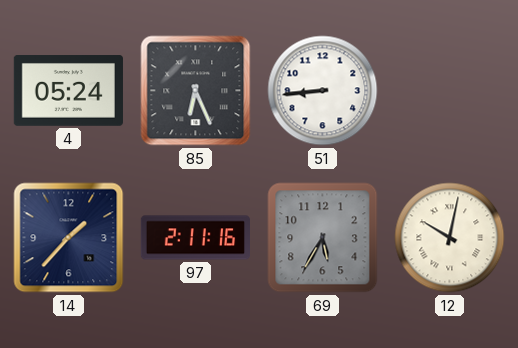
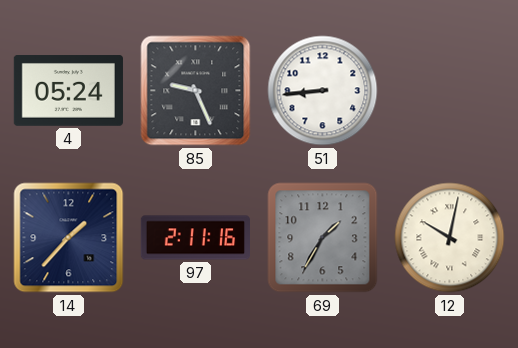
85: 6:26 -> 9:26
69: 5:35 -> 1:35
